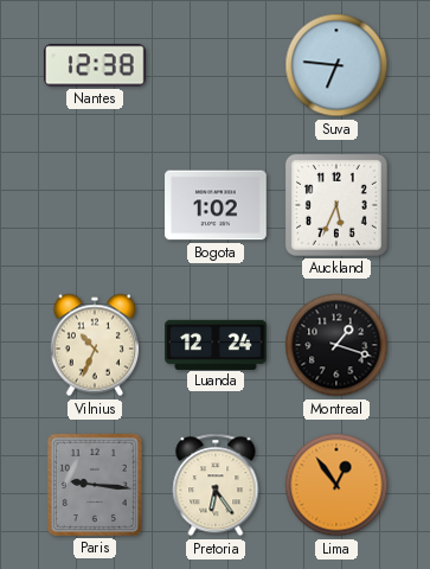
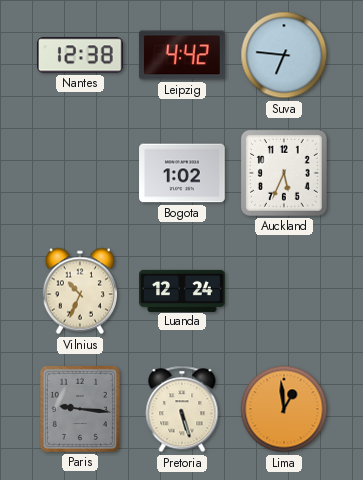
Leipzig: none -> 4:42
Montreal: 1:18 -> none
Pretoria: 6:24 -> 5:27
Lima: 12:54 -> 12:59
